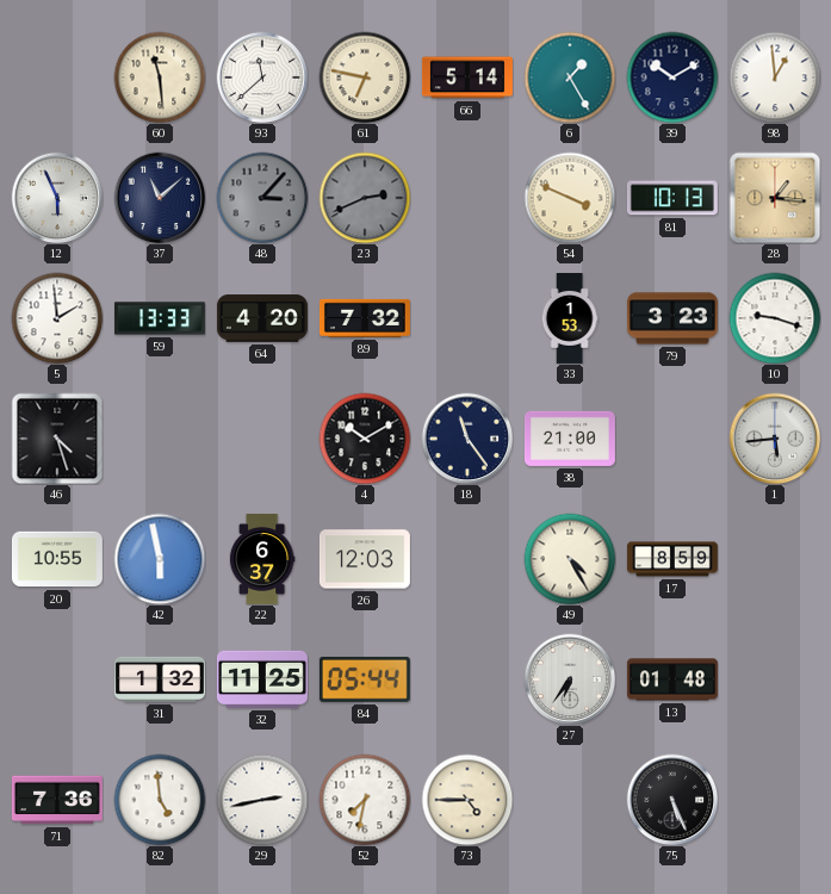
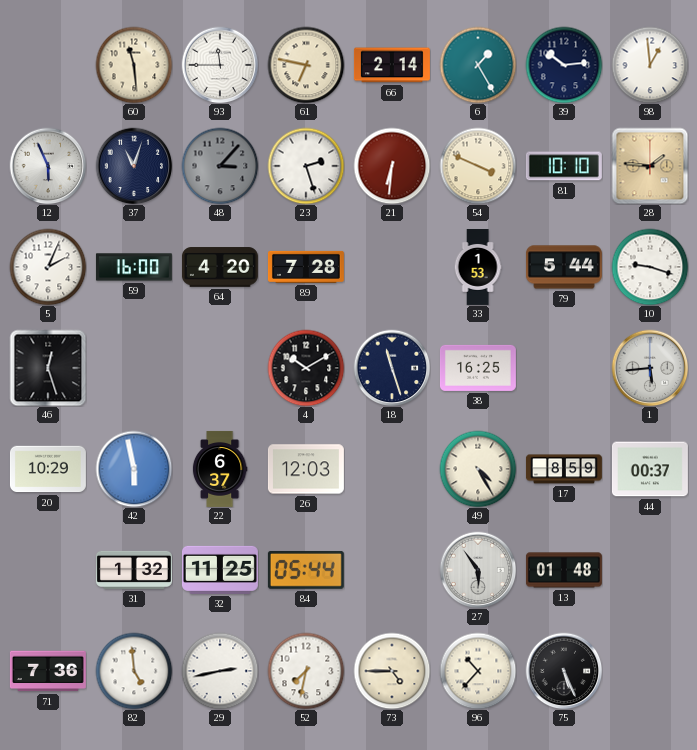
93: 11:38 -> 11:45
66: 5:14 -> 2:14
39: 10:10 -> 10:14
37: 11:08 -> 11:03
23: 2:41 -> 2:27
23 dial: grey -> white
21: none -> 6:31
81: 10:13 -> 10:10
28: 1:16 -> 1:46
5: 1:59 -> 2:04
59: 13:33 -> 16:00
89: 7:32 -> 7:28
79: 3:23 -> 5:44
46: 4:27 -> 12:27
18: 11:24 -> 11:27
38: 21:00 -> 16:25
20: 10:55 -> 10:29
44: none -> 00:37
27: 6:36 -> 5:54
96: none -> 10:37
